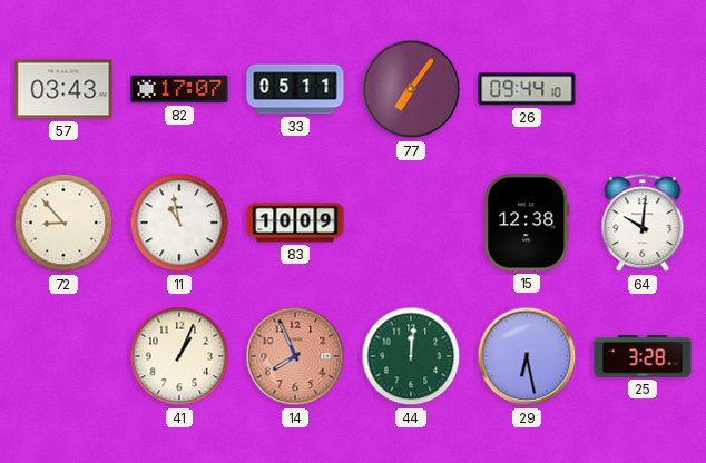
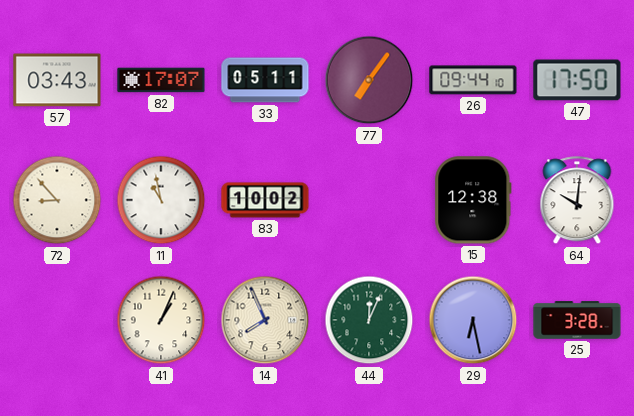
47: none -> 17:50
83: 10:09 -> 10:02
14 dial: salmon -> cream
44: 12:01 -> 12:04
